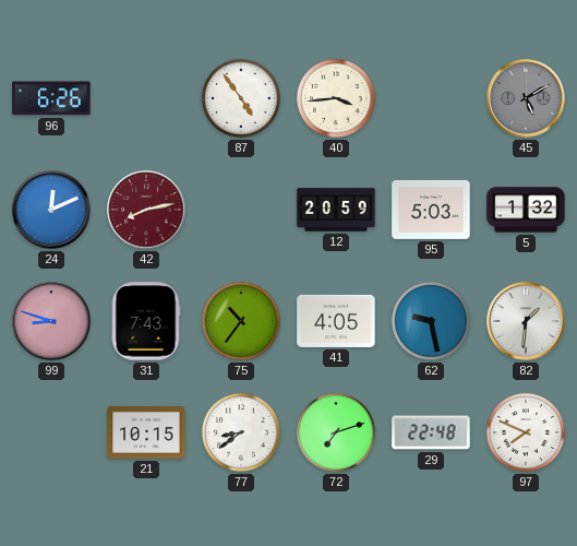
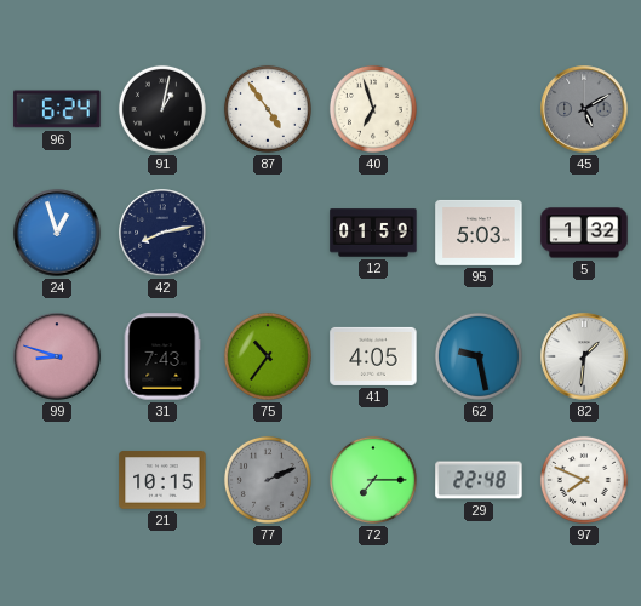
96: 6:26 -> 6:24
91: none -> 1:02
40: 3:44 -> 6:57
24: 12:11 -> 12:57
42 dial: burgundy -> navy
12: 20:59 -> 01:59
77: 8:39 -> 2:11
77 dial: white -> grey
72: 7:12 -> 7:15
